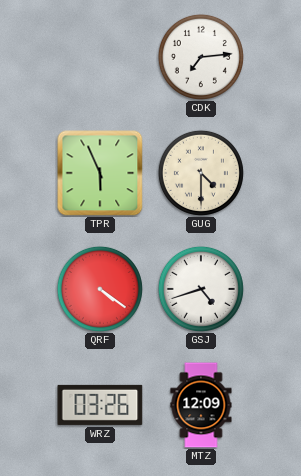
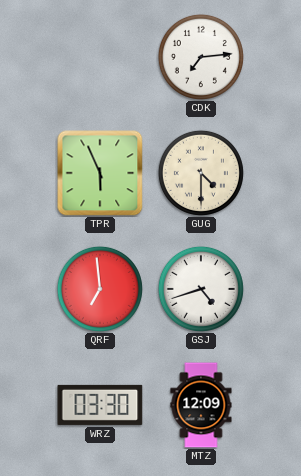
QRF: 4:21 -> 6:59
WRZ: 03:26 -> 03:30
